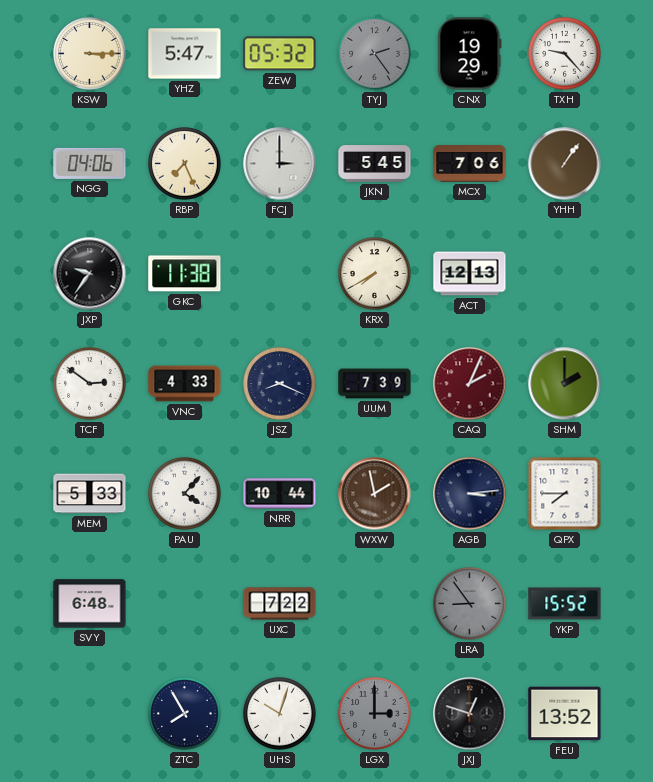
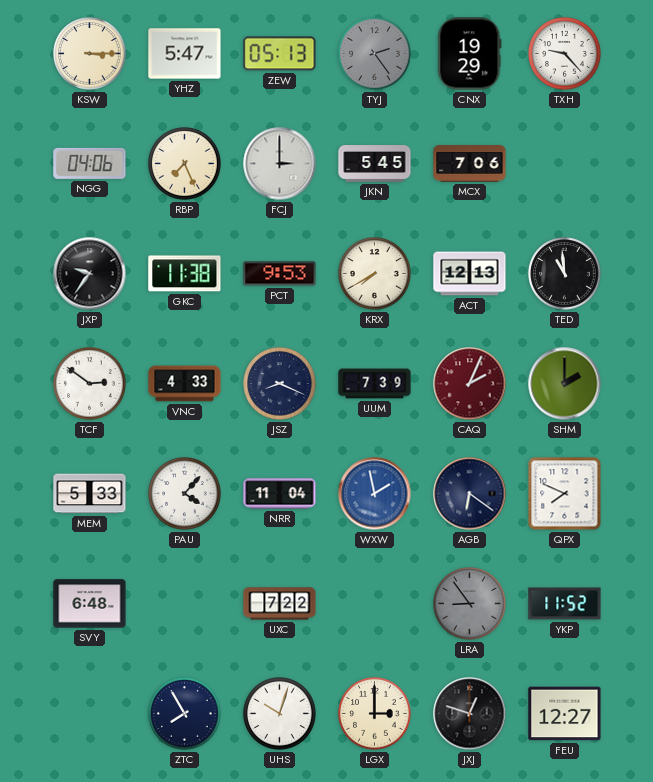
ZEW: 05:32 -> 05:13
YHH: 1:06 -> none
PCT: none -> 9:53
TED: none -> 10:59
NRR: 10:44 -> 11:04
WXW dial: brown -> blue
AGB: 3:14 -> 6:21
QPX: 7:45 -> 7:49
YKP: 15:52 -> 11:52
LGX dial: grey -> cream
FEU: 13:52 -> 12:27
